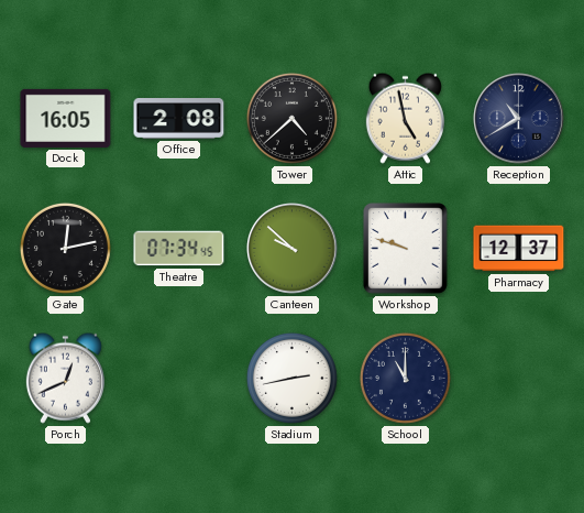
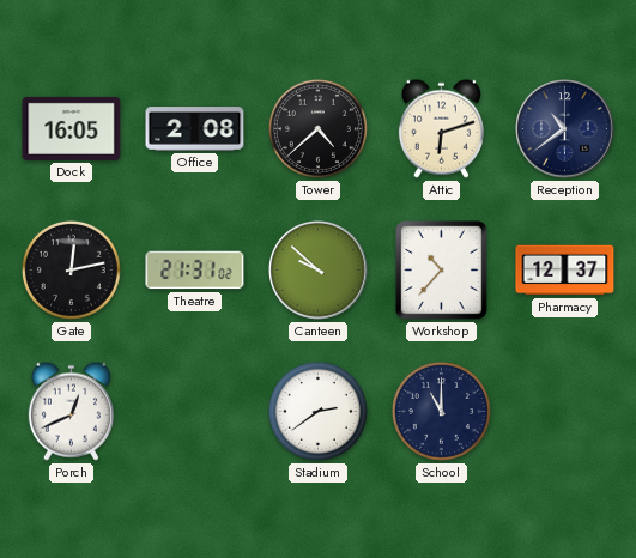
Attic: 4:58 -> 6:12
Reception: 10:40 -> 10:39
Theatre: 07:34 -> 21:31
Workshop: 9:48 -> 10:37
Stadium: 2:43 -> 2:39
